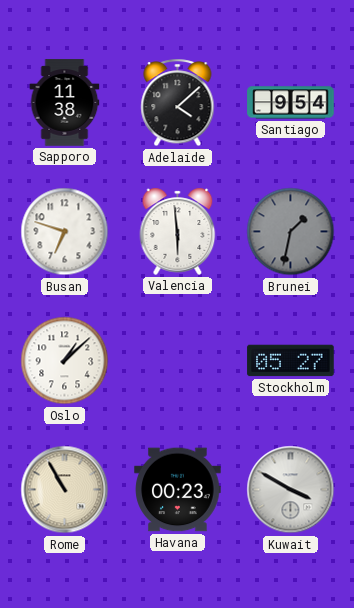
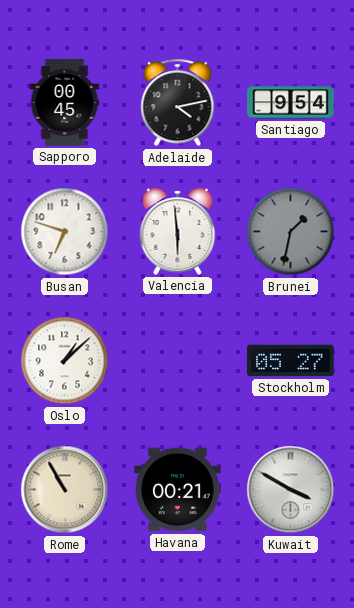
Sapporo: 11:38 -> 00:45
Adelaide: 4:08 -> 4:13
Havana: 00:23 -> 00:21
